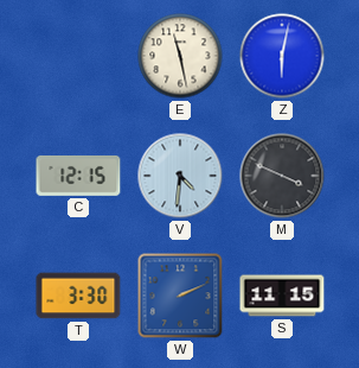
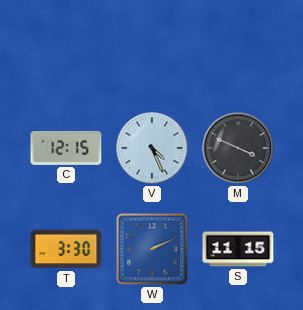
E: 11:28 -> none
Z: 6:02 -> none
V: 4:31 -> 4:26
